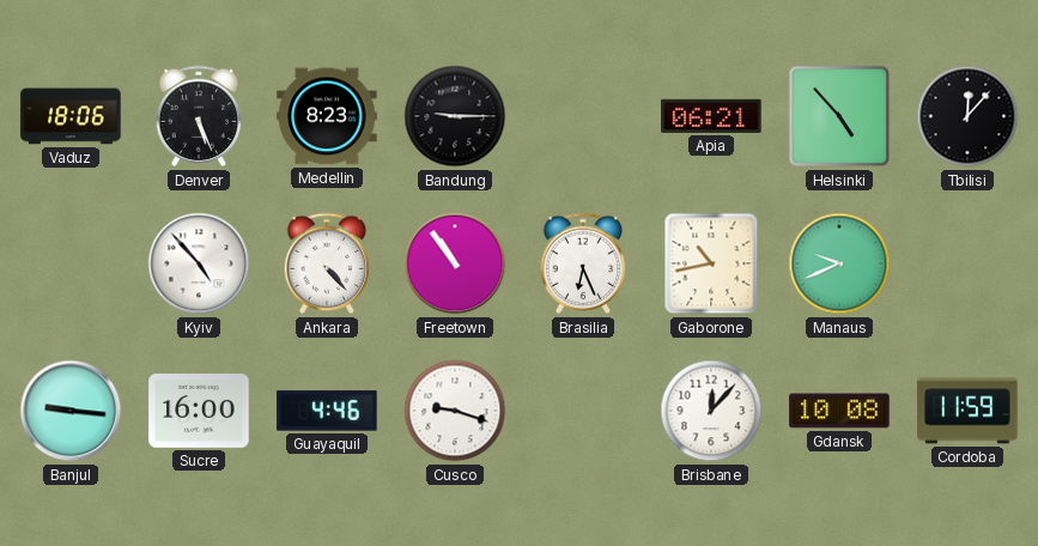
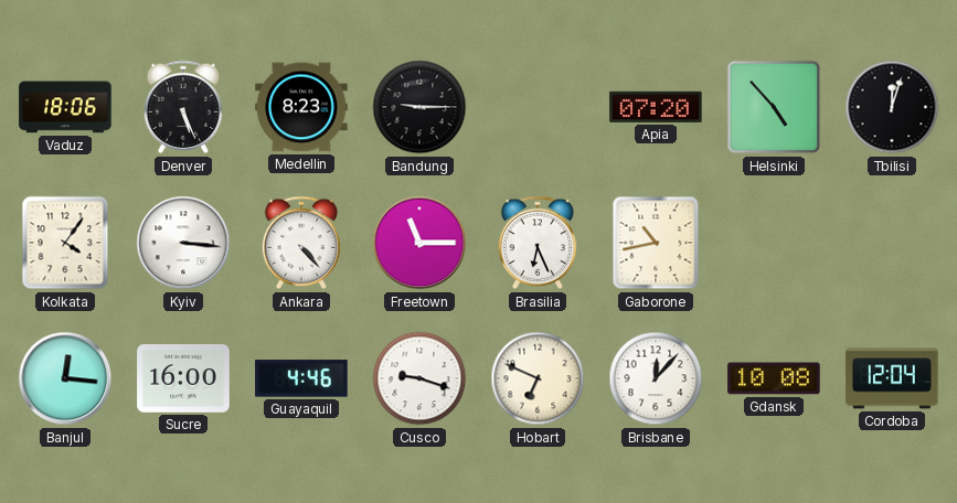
Apia: 06:21 -> 07:20
Tbilisi: 12:07 -> 12:03
Kolkata: none -> 4:06
Kyiv: 4:53 -> 3:16
Freetown: 10:54 -> 11:15
Manaus: 9:41 -> none
Banjul: 9:16 -> 12:16
Hobart: none -> 6:49
Cordoba: 11:59 -> 12:04
